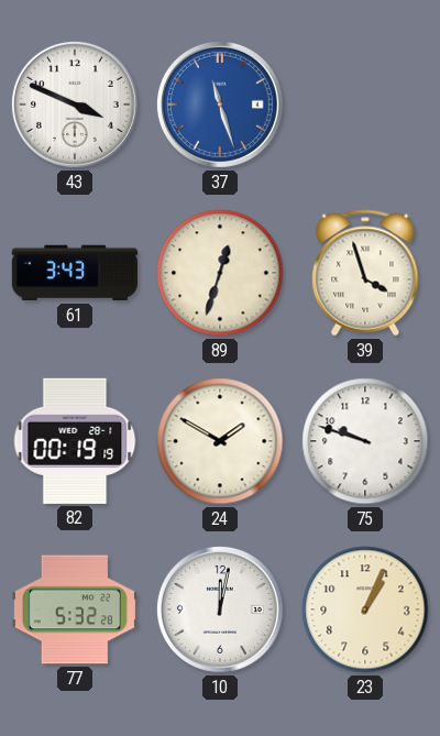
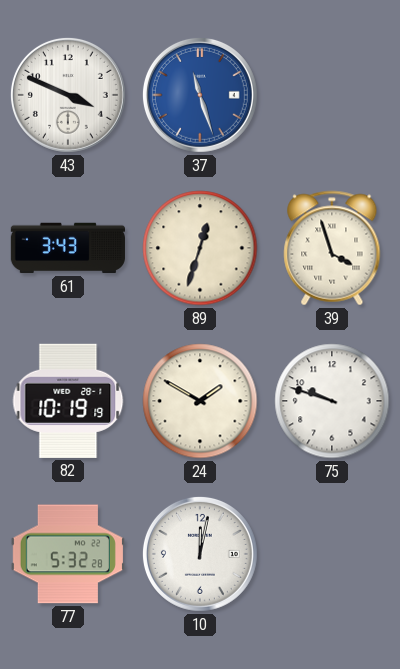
82: 00:19 -> 10:19
23: 1:04 -> none
